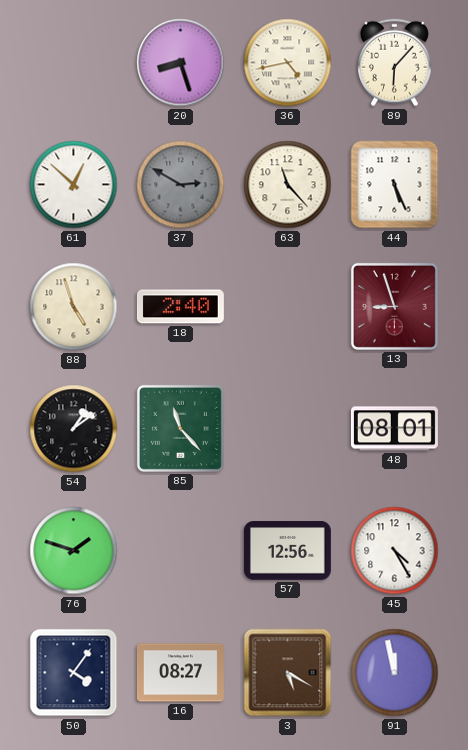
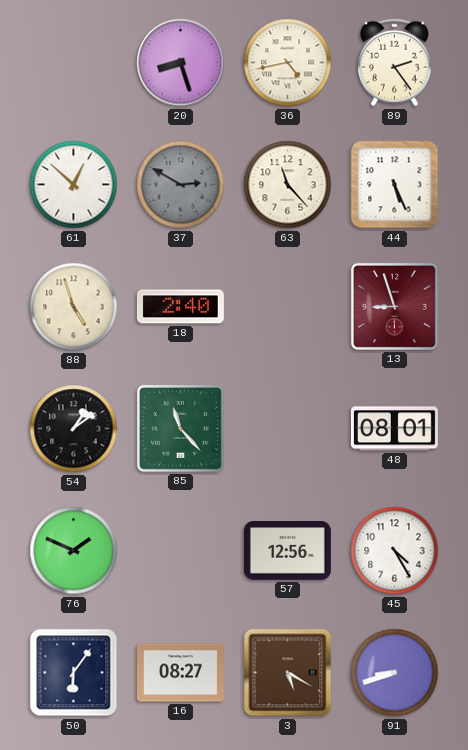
89: 6:07 -> 2:24
76: 1:48 -> 1:49
50: 4:06 -> 6:06
91: 11:58 -> 8:42
